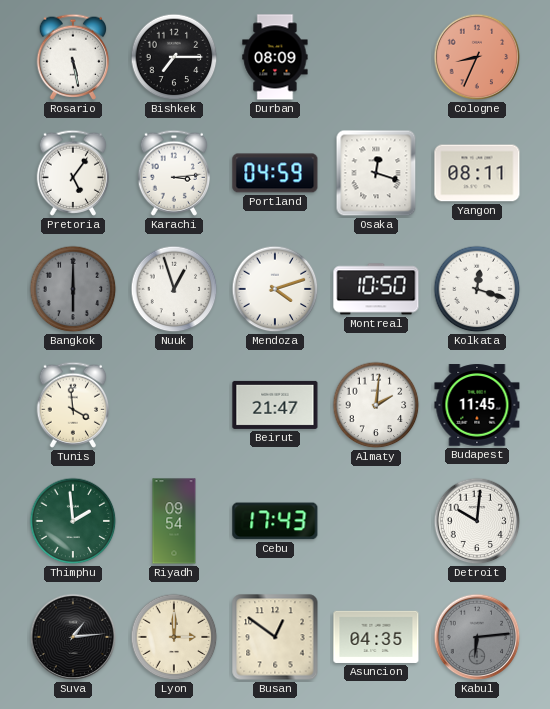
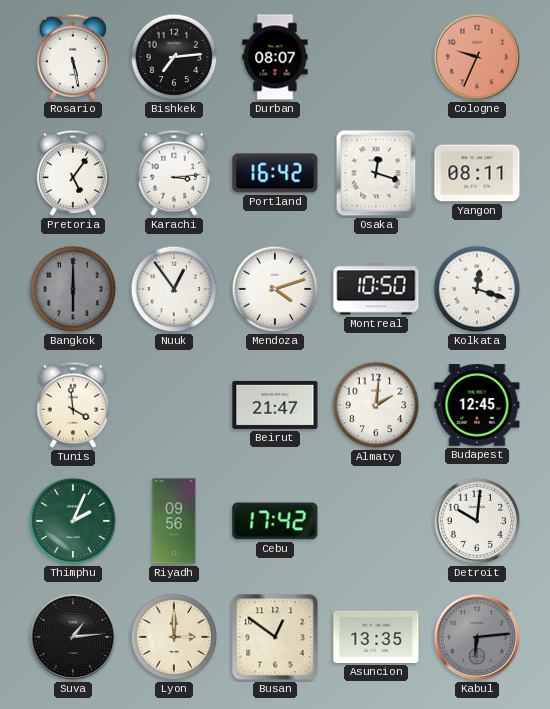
Bishkek: 7:15 -> 7:14
Durban: 08:09 -> 08:07
Cologne: 8:34 -> 9:34
Portland: 04:59 -> 16:42
Nuuk: 12:57 -> 12:54
Budapest: 11:45 -> 12:45
Thimphu: 1:59 -> 2:04
Riyadh: 09:54 -> 09:56
Cebu: 17:43 -> 17:42
Asuncion: 04:35 -> 13:35
